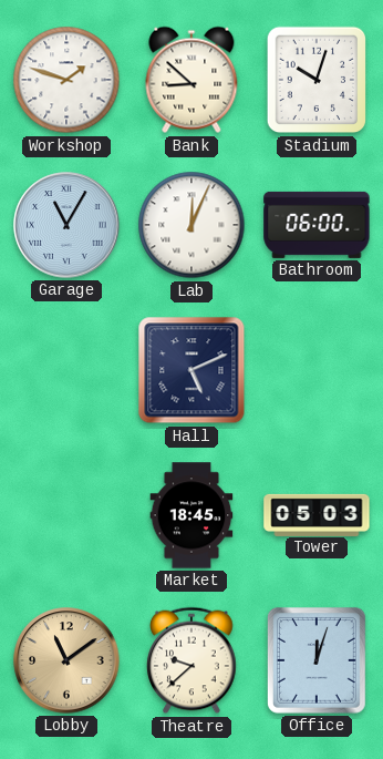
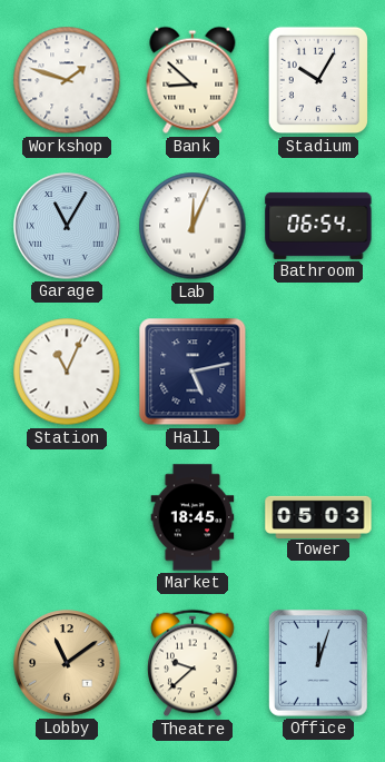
Stadium: 10:03 -> 10:05
Bathroom: 06:00 -> 06:54
Station: none -> 11:04
Hall: 5:11 -> 5:13
